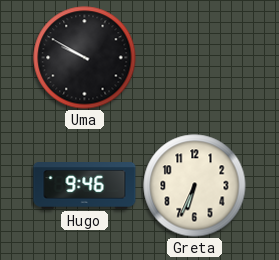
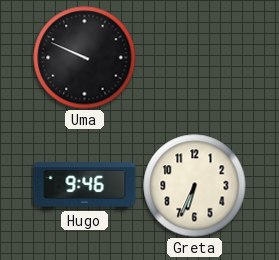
Uma: 9:50 -> 9:49
